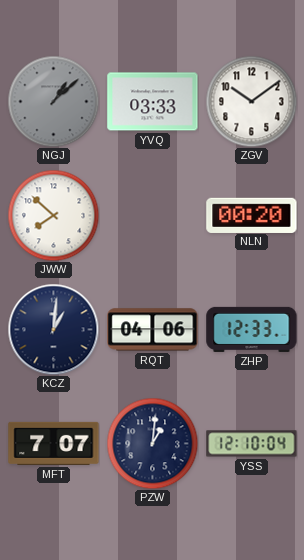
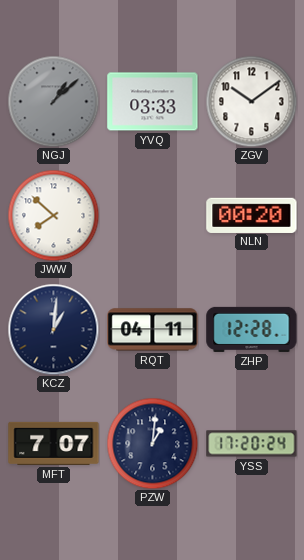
RQT: 04:06 -> 04:11
ZHP: 12:33 -> 12:28
YSS: 12:10 -> 17:20
